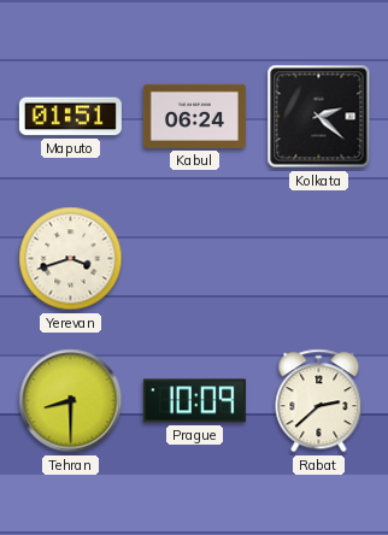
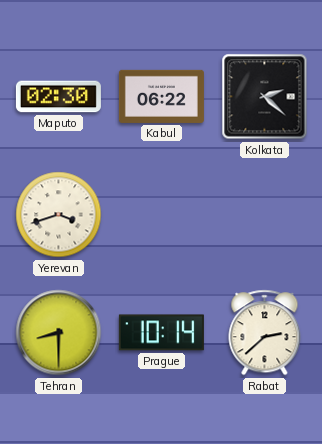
Maputo: 01:51 -> 02:30
Kabul: 06:24 -> 06:22
Prague: 10:09 -> 10:14
